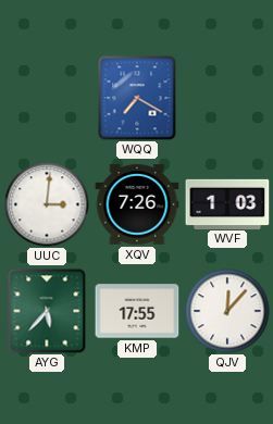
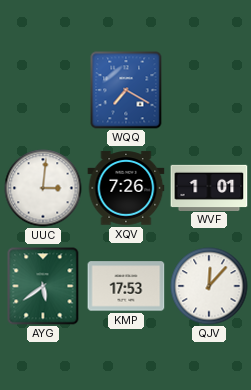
WVF: 1:03 -> 1:01
AYG: 5:37 -> 5:39
KMP: 17:55 -> 17:53
